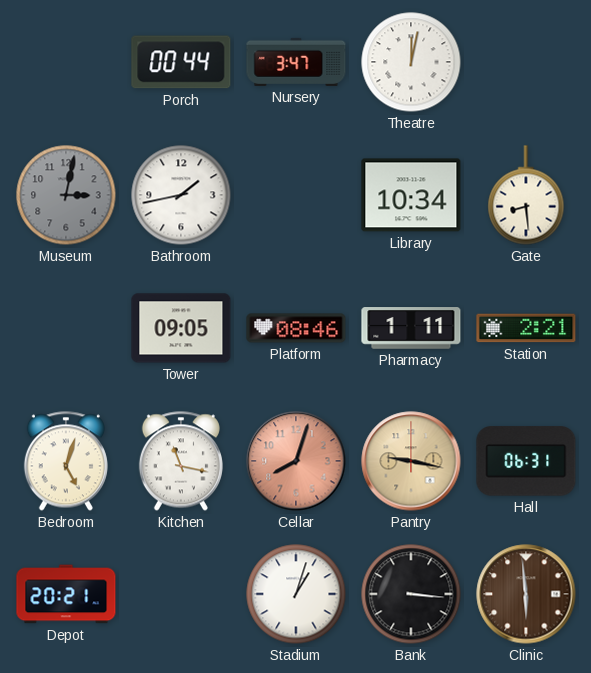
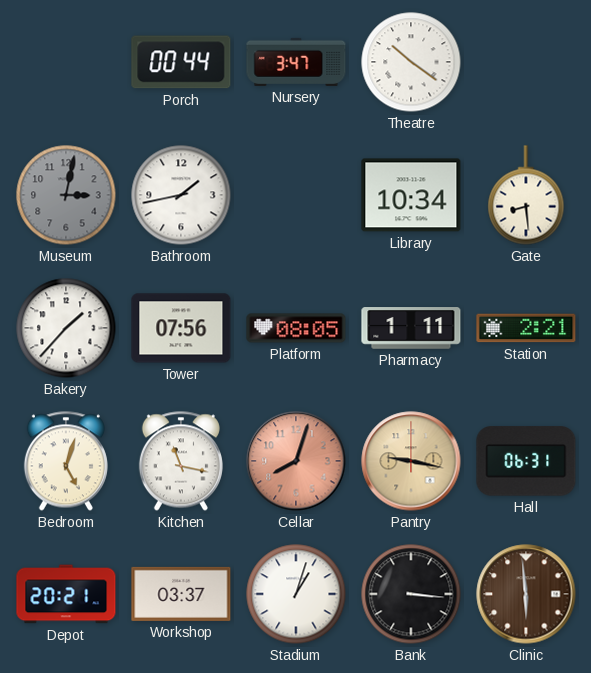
Theatre: 12:02 -> 10:21
Bakery: none -> 1:37
Tower: 09:05 -> 07:56
Platform: 08:46 -> 08:05
Workshop: none -> 03:37
